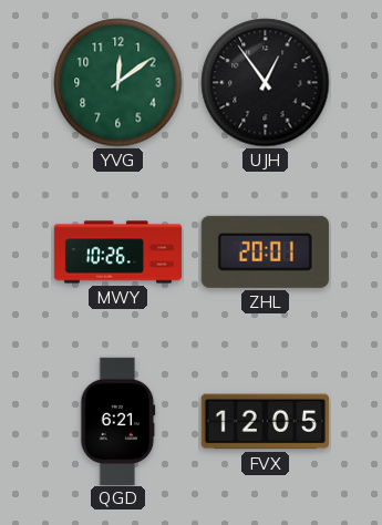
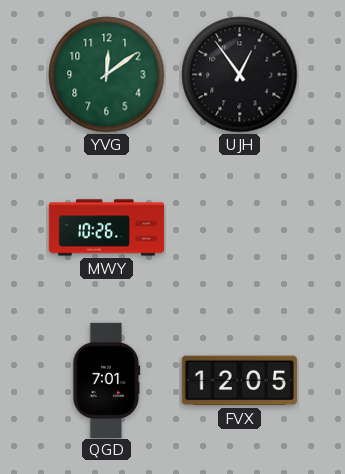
ZHL: 20:01 -> none
QGD: 6:21 -> 7:01
